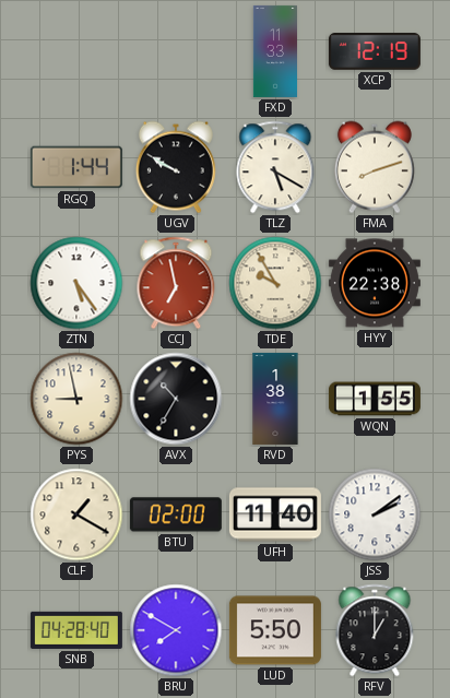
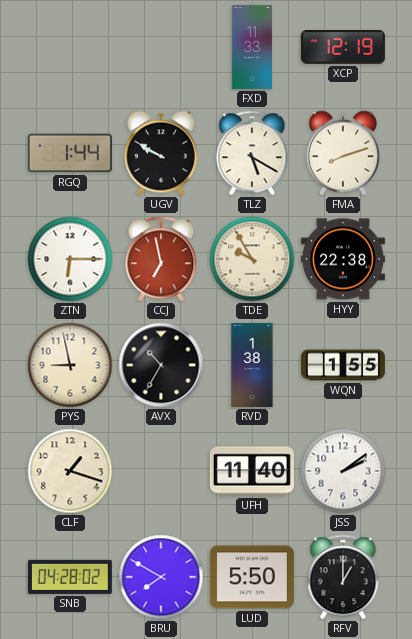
ZTN: 5:24 -> 6:15
CLF: 1:20 -> 1:18
BTU: 02:00 -> none
SNB: 04:28:40 -> 04:28:02
